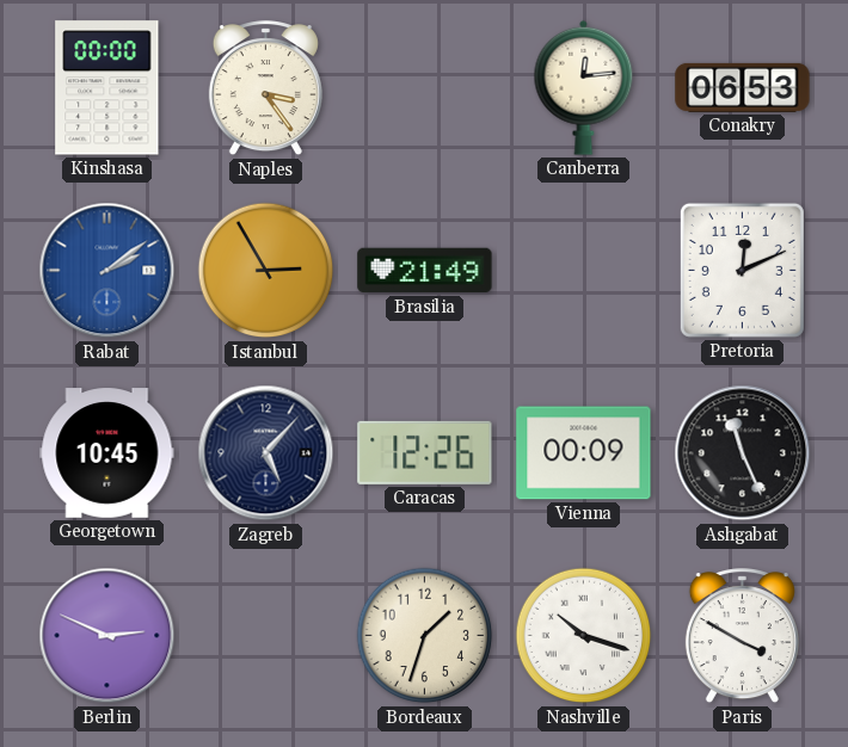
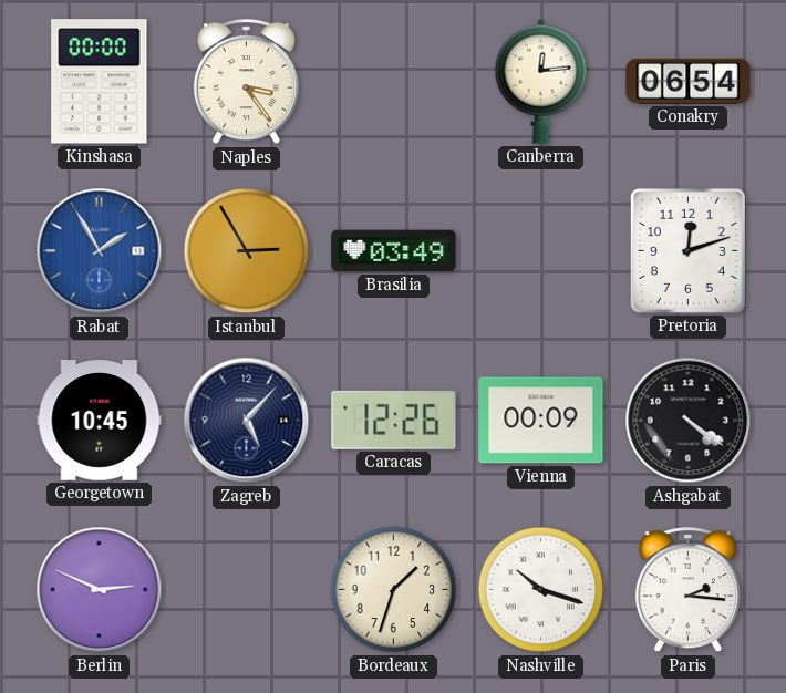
Conakry: 06:53 -> 06:54
Rabat: 2:09 -> 1:55
Brasilia: 21:49 -> 03:49
Pretoria: 12:11 -> 12:12
Ashgabat: 11:26 -> 4:21
Paris: 3:50 -> 2:16
